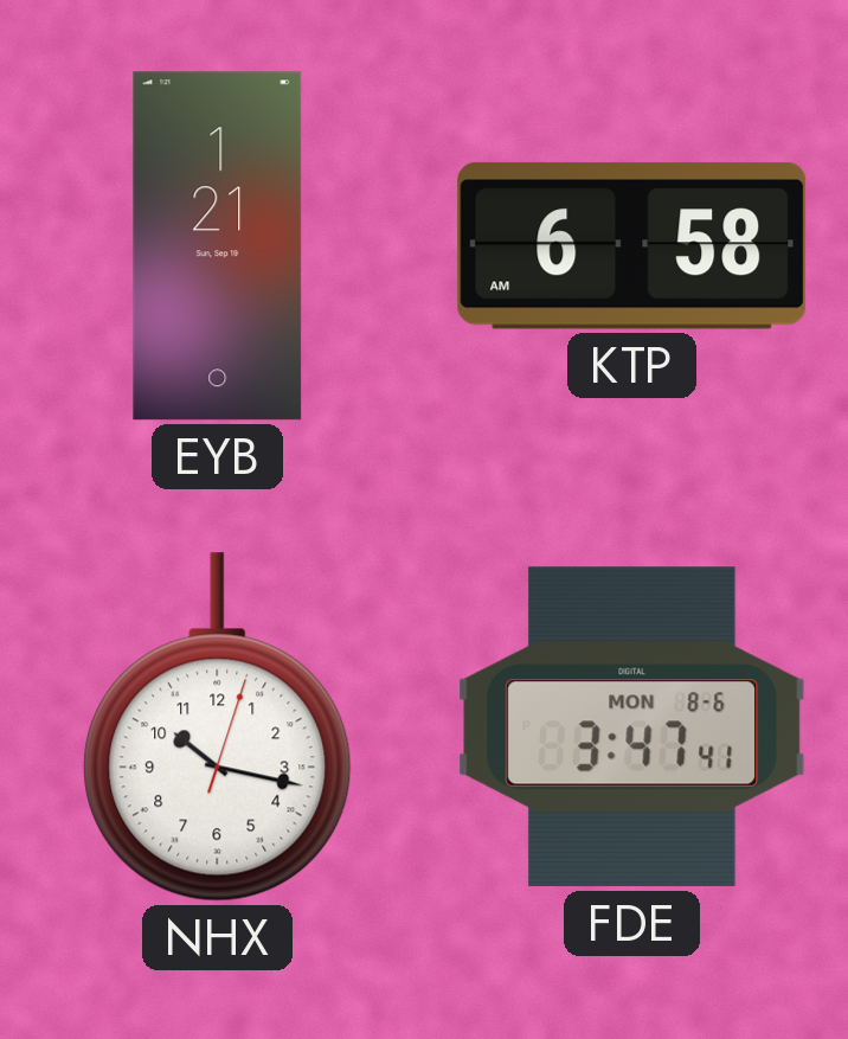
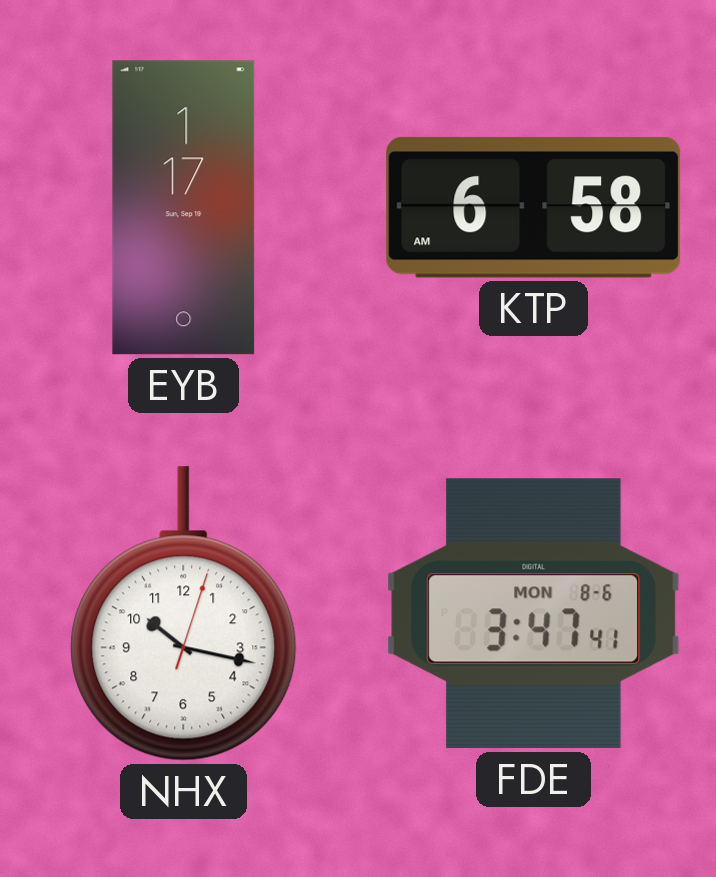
EYB: 1:21 -> 1:17
